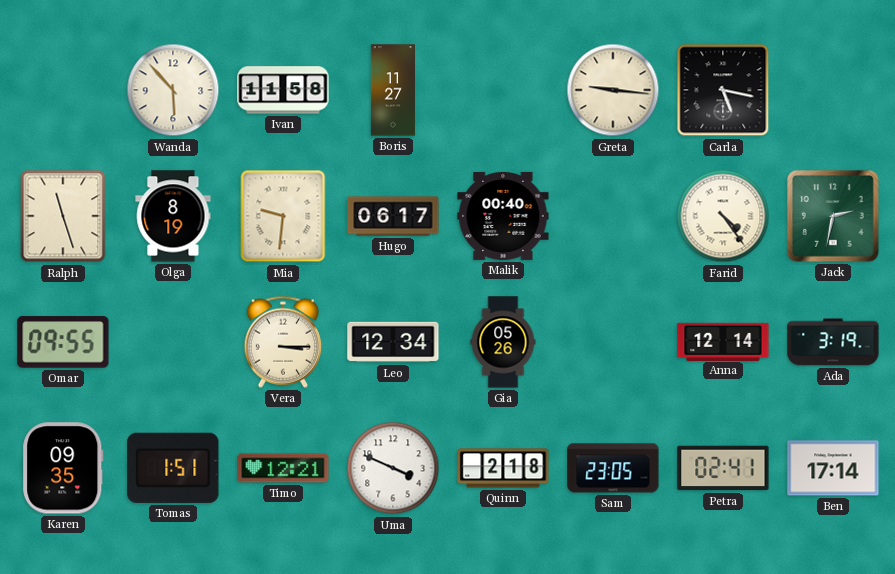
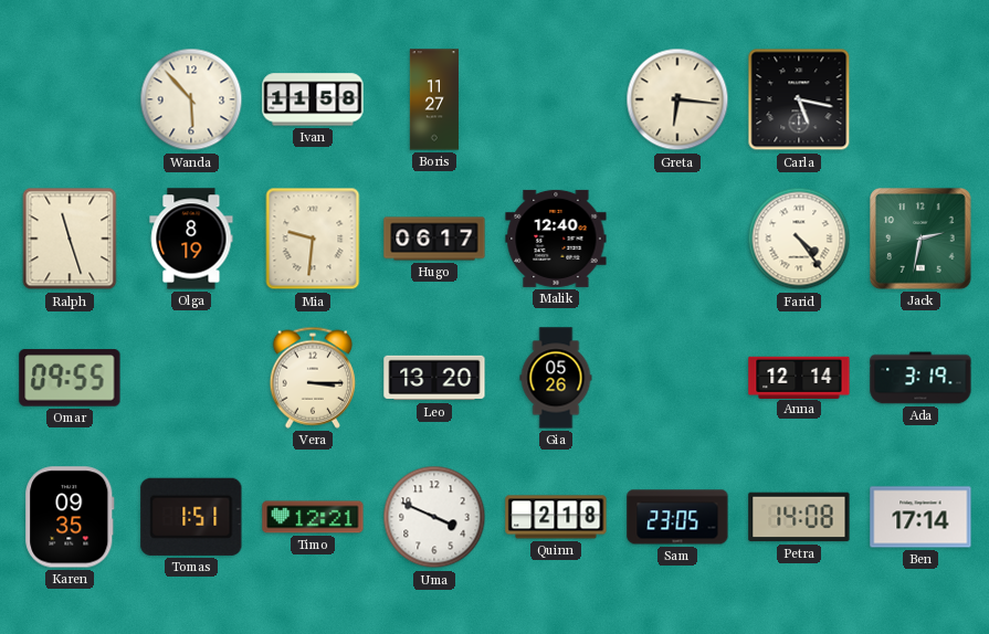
Greta: 9:16 -> 6:16
Malik: 00:40 -> 12:40
Leo: 12:34 -> 13:20
Petra: 02:41 -> 14:08
